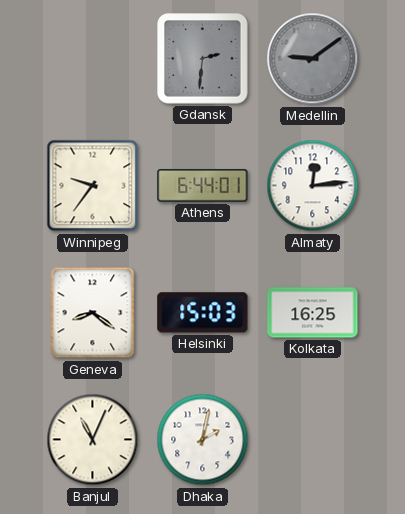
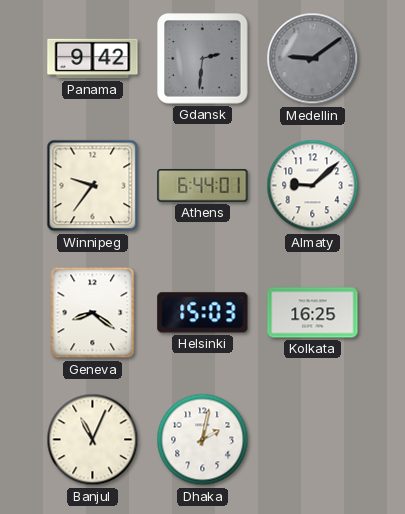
Panama: none -> 9:42
Almaty: 12:14 -> 9:08
